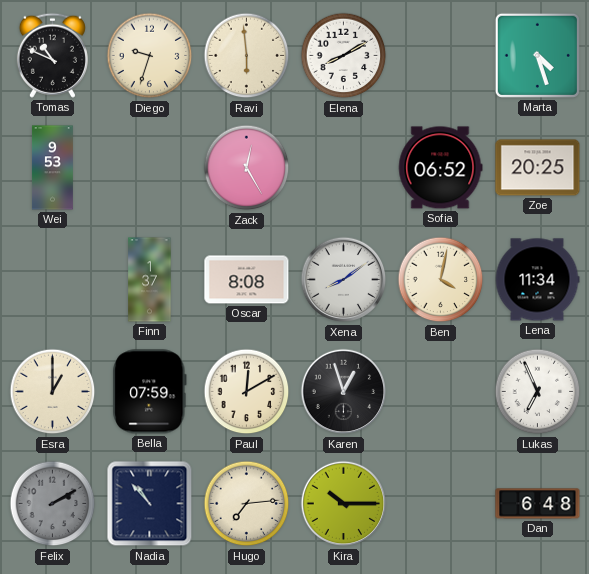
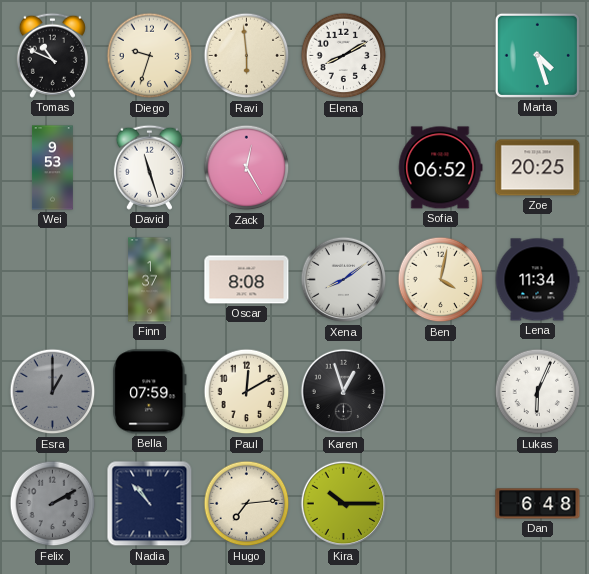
David: none -> 11:27
Esra dial: cream -> grey
Lukas: 6:56 -> 6:04
